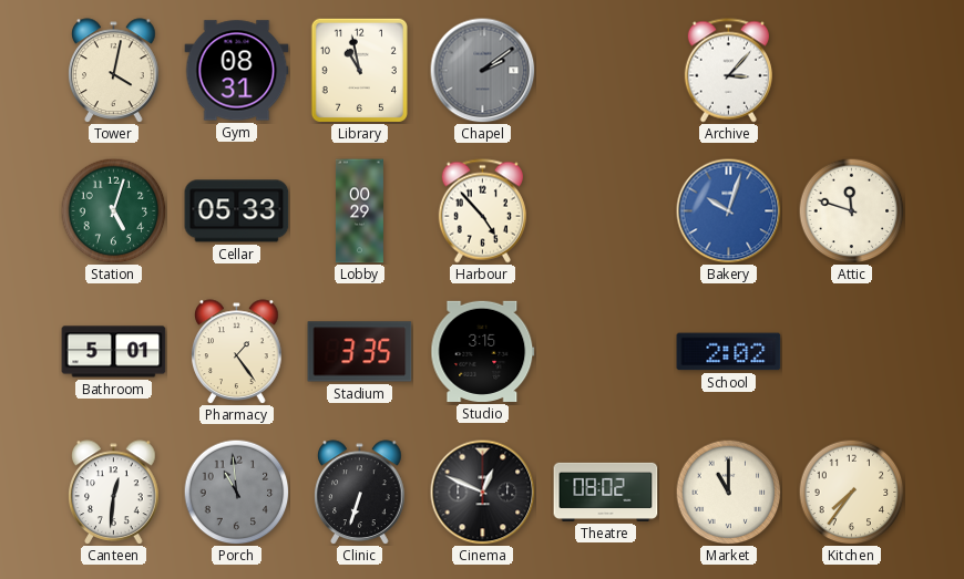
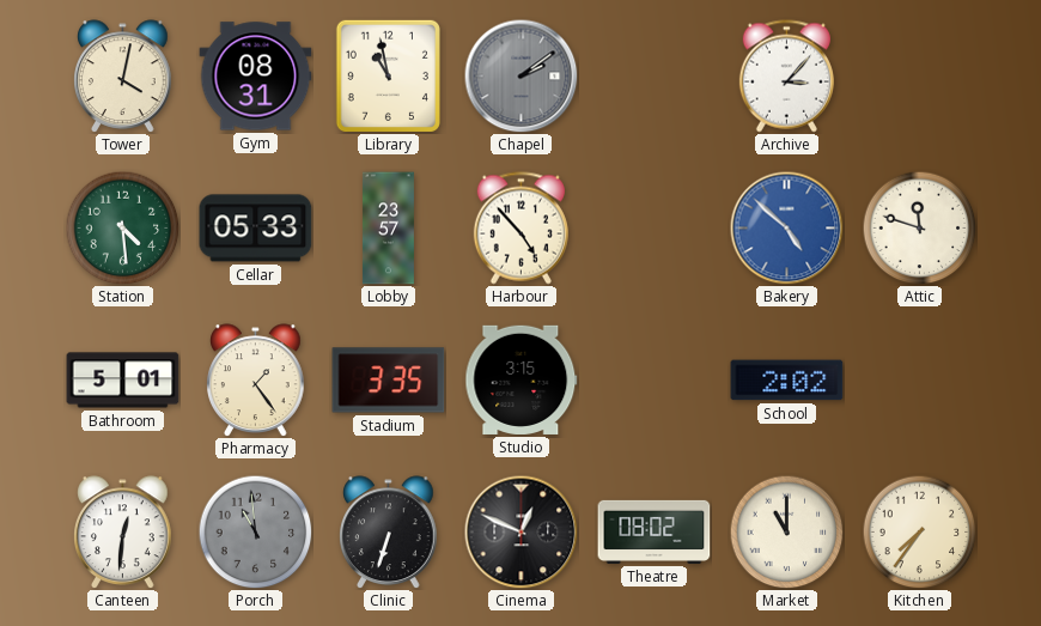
Station: 5:03 -> 4:29
Lobby: 00:29 -> 23:57
Bakery: 10:03 -> 4:52
